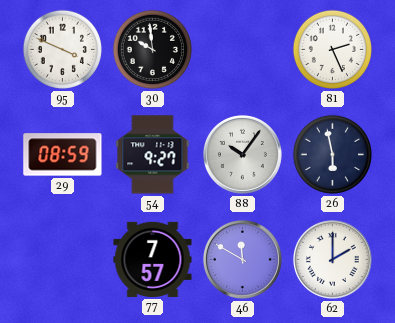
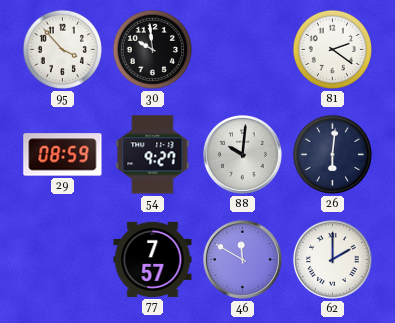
95: 3:49 -> 3:53
81: 2:26 -> 2:21
88: 10:06 -> 10:01
26: 5:58 -> 6:01
